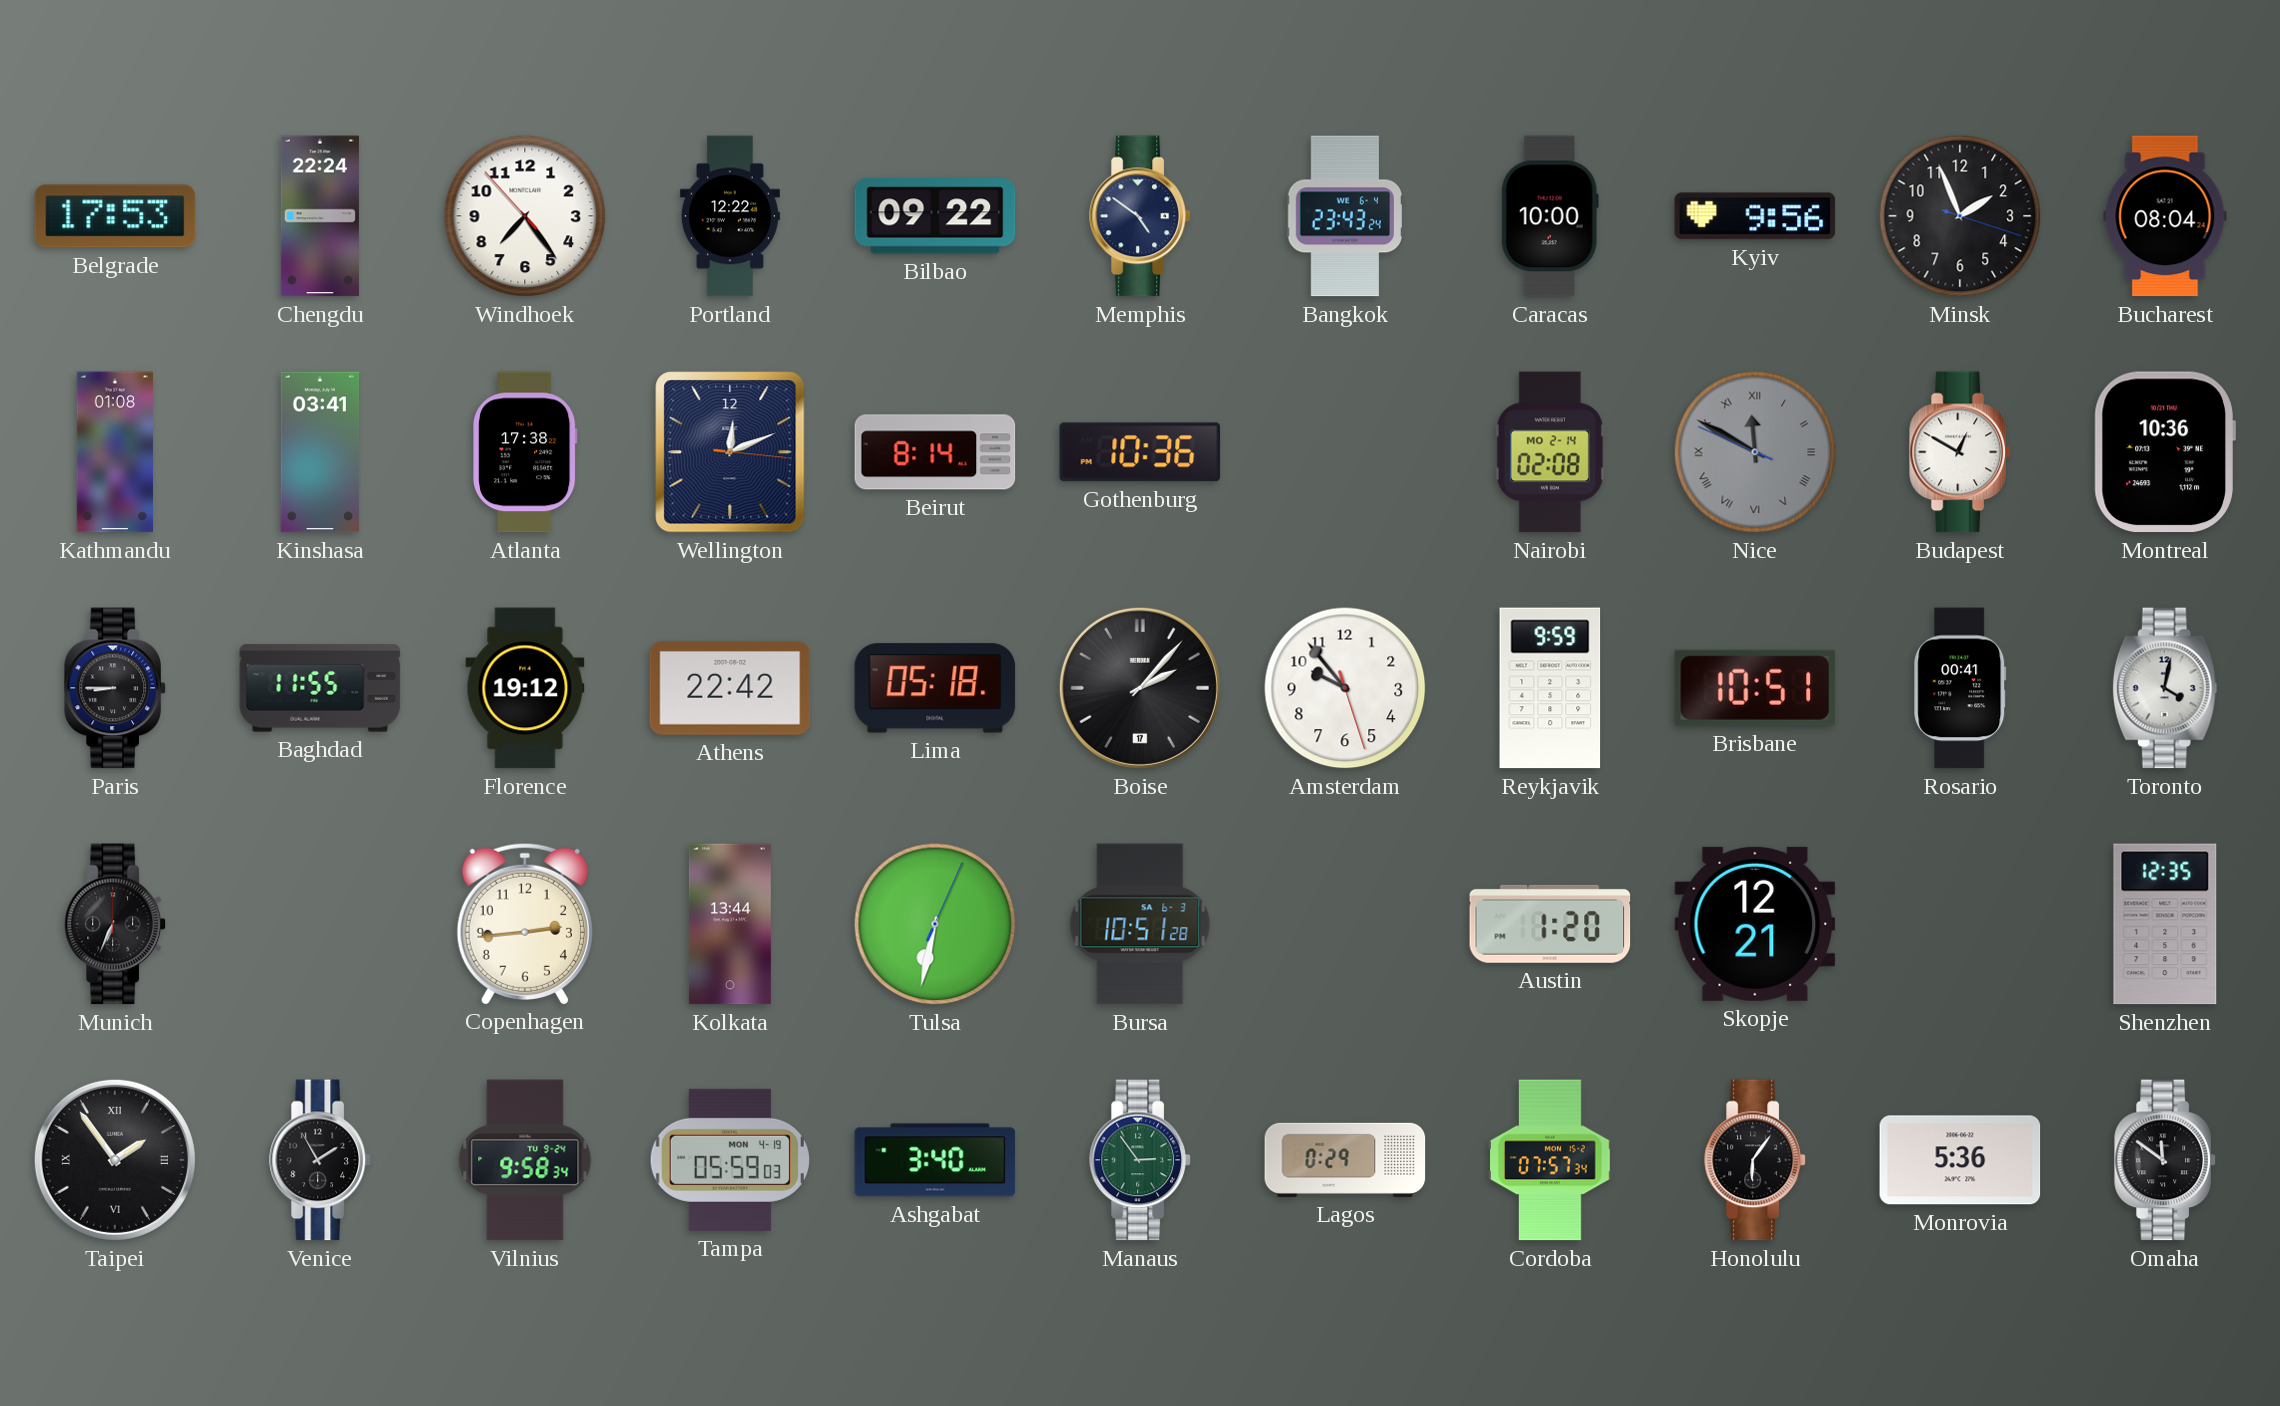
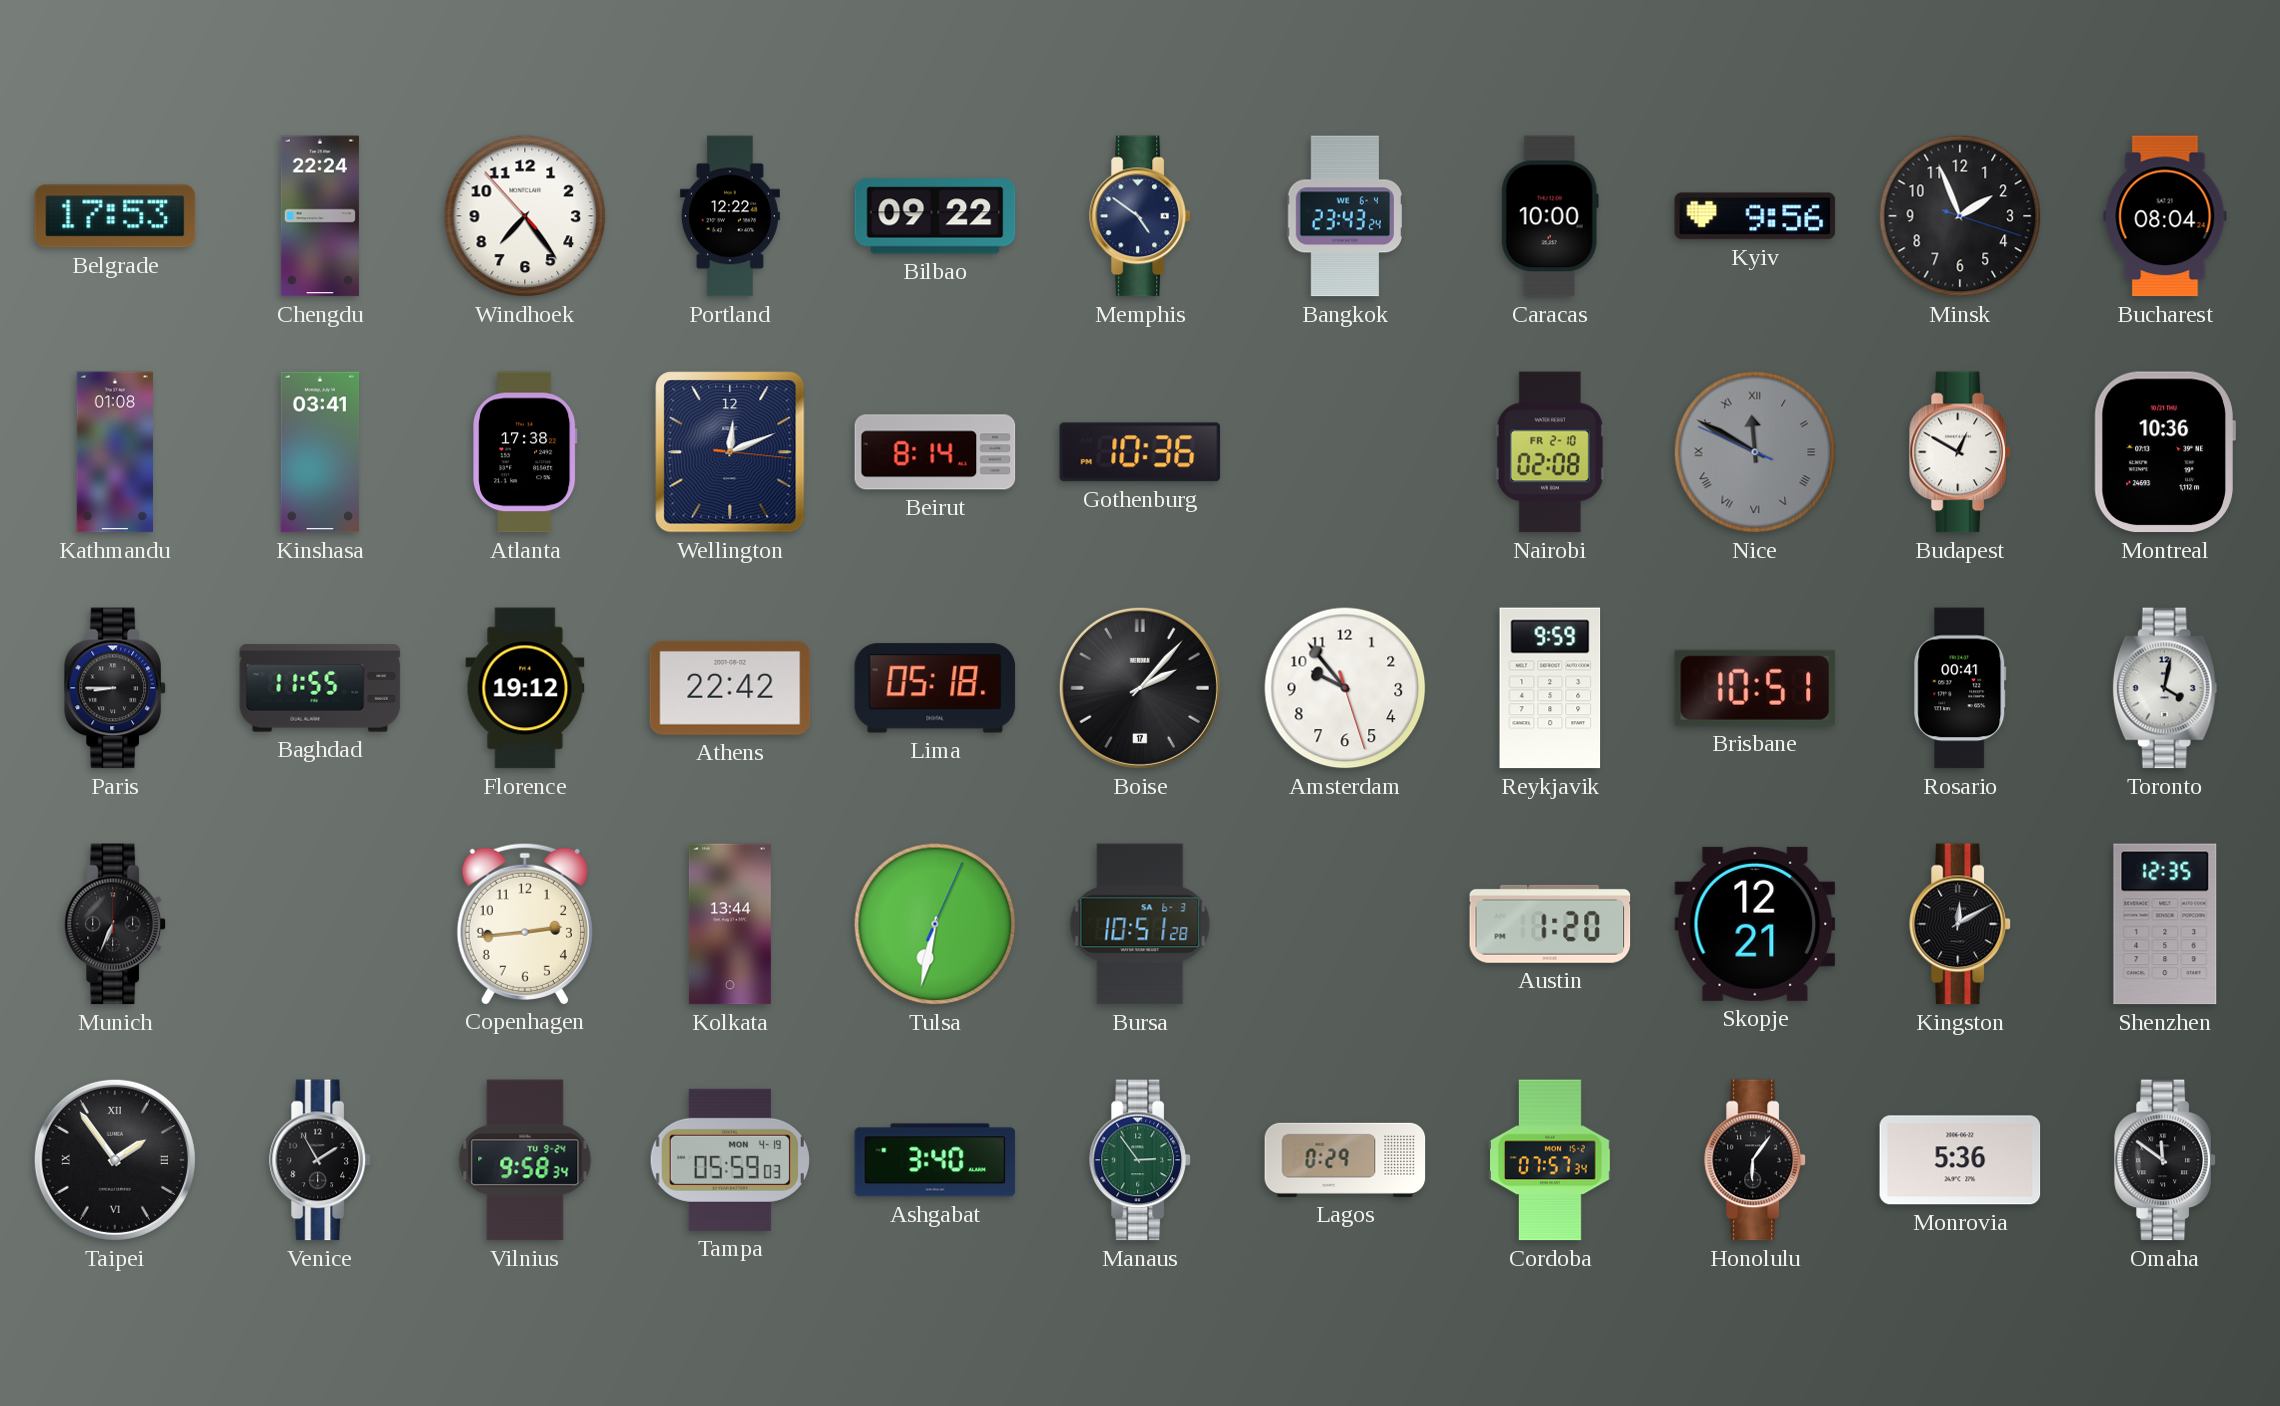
Nairobi date: MO 2-14 -> FR 2-10
Kingston: none -> 12:10
